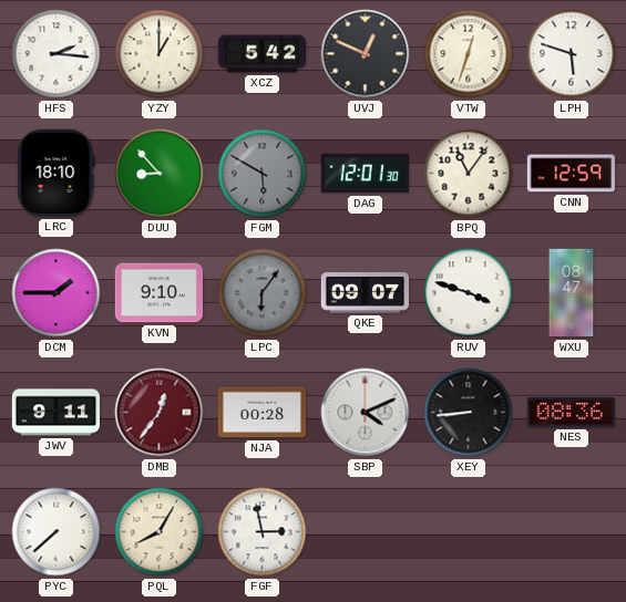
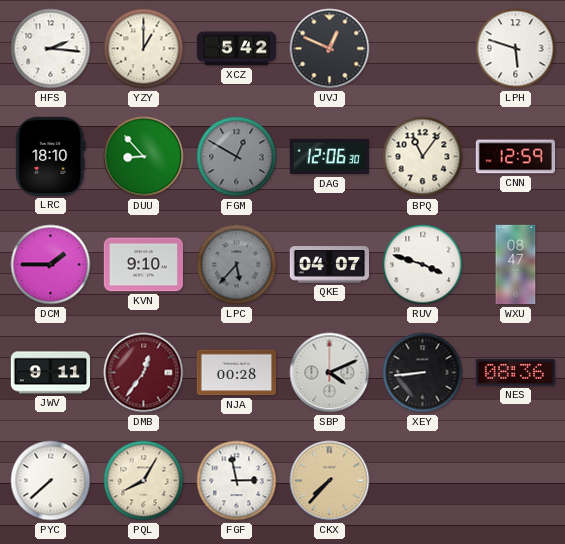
VTW: 12:33 -> none
FGM: 5:50 -> 12:50
DAG: 12:01 -> 12:06
LPC: 6:06 -> 5:37
QKE: 09:07 -> 04:07
CKX: none -> 7:37
